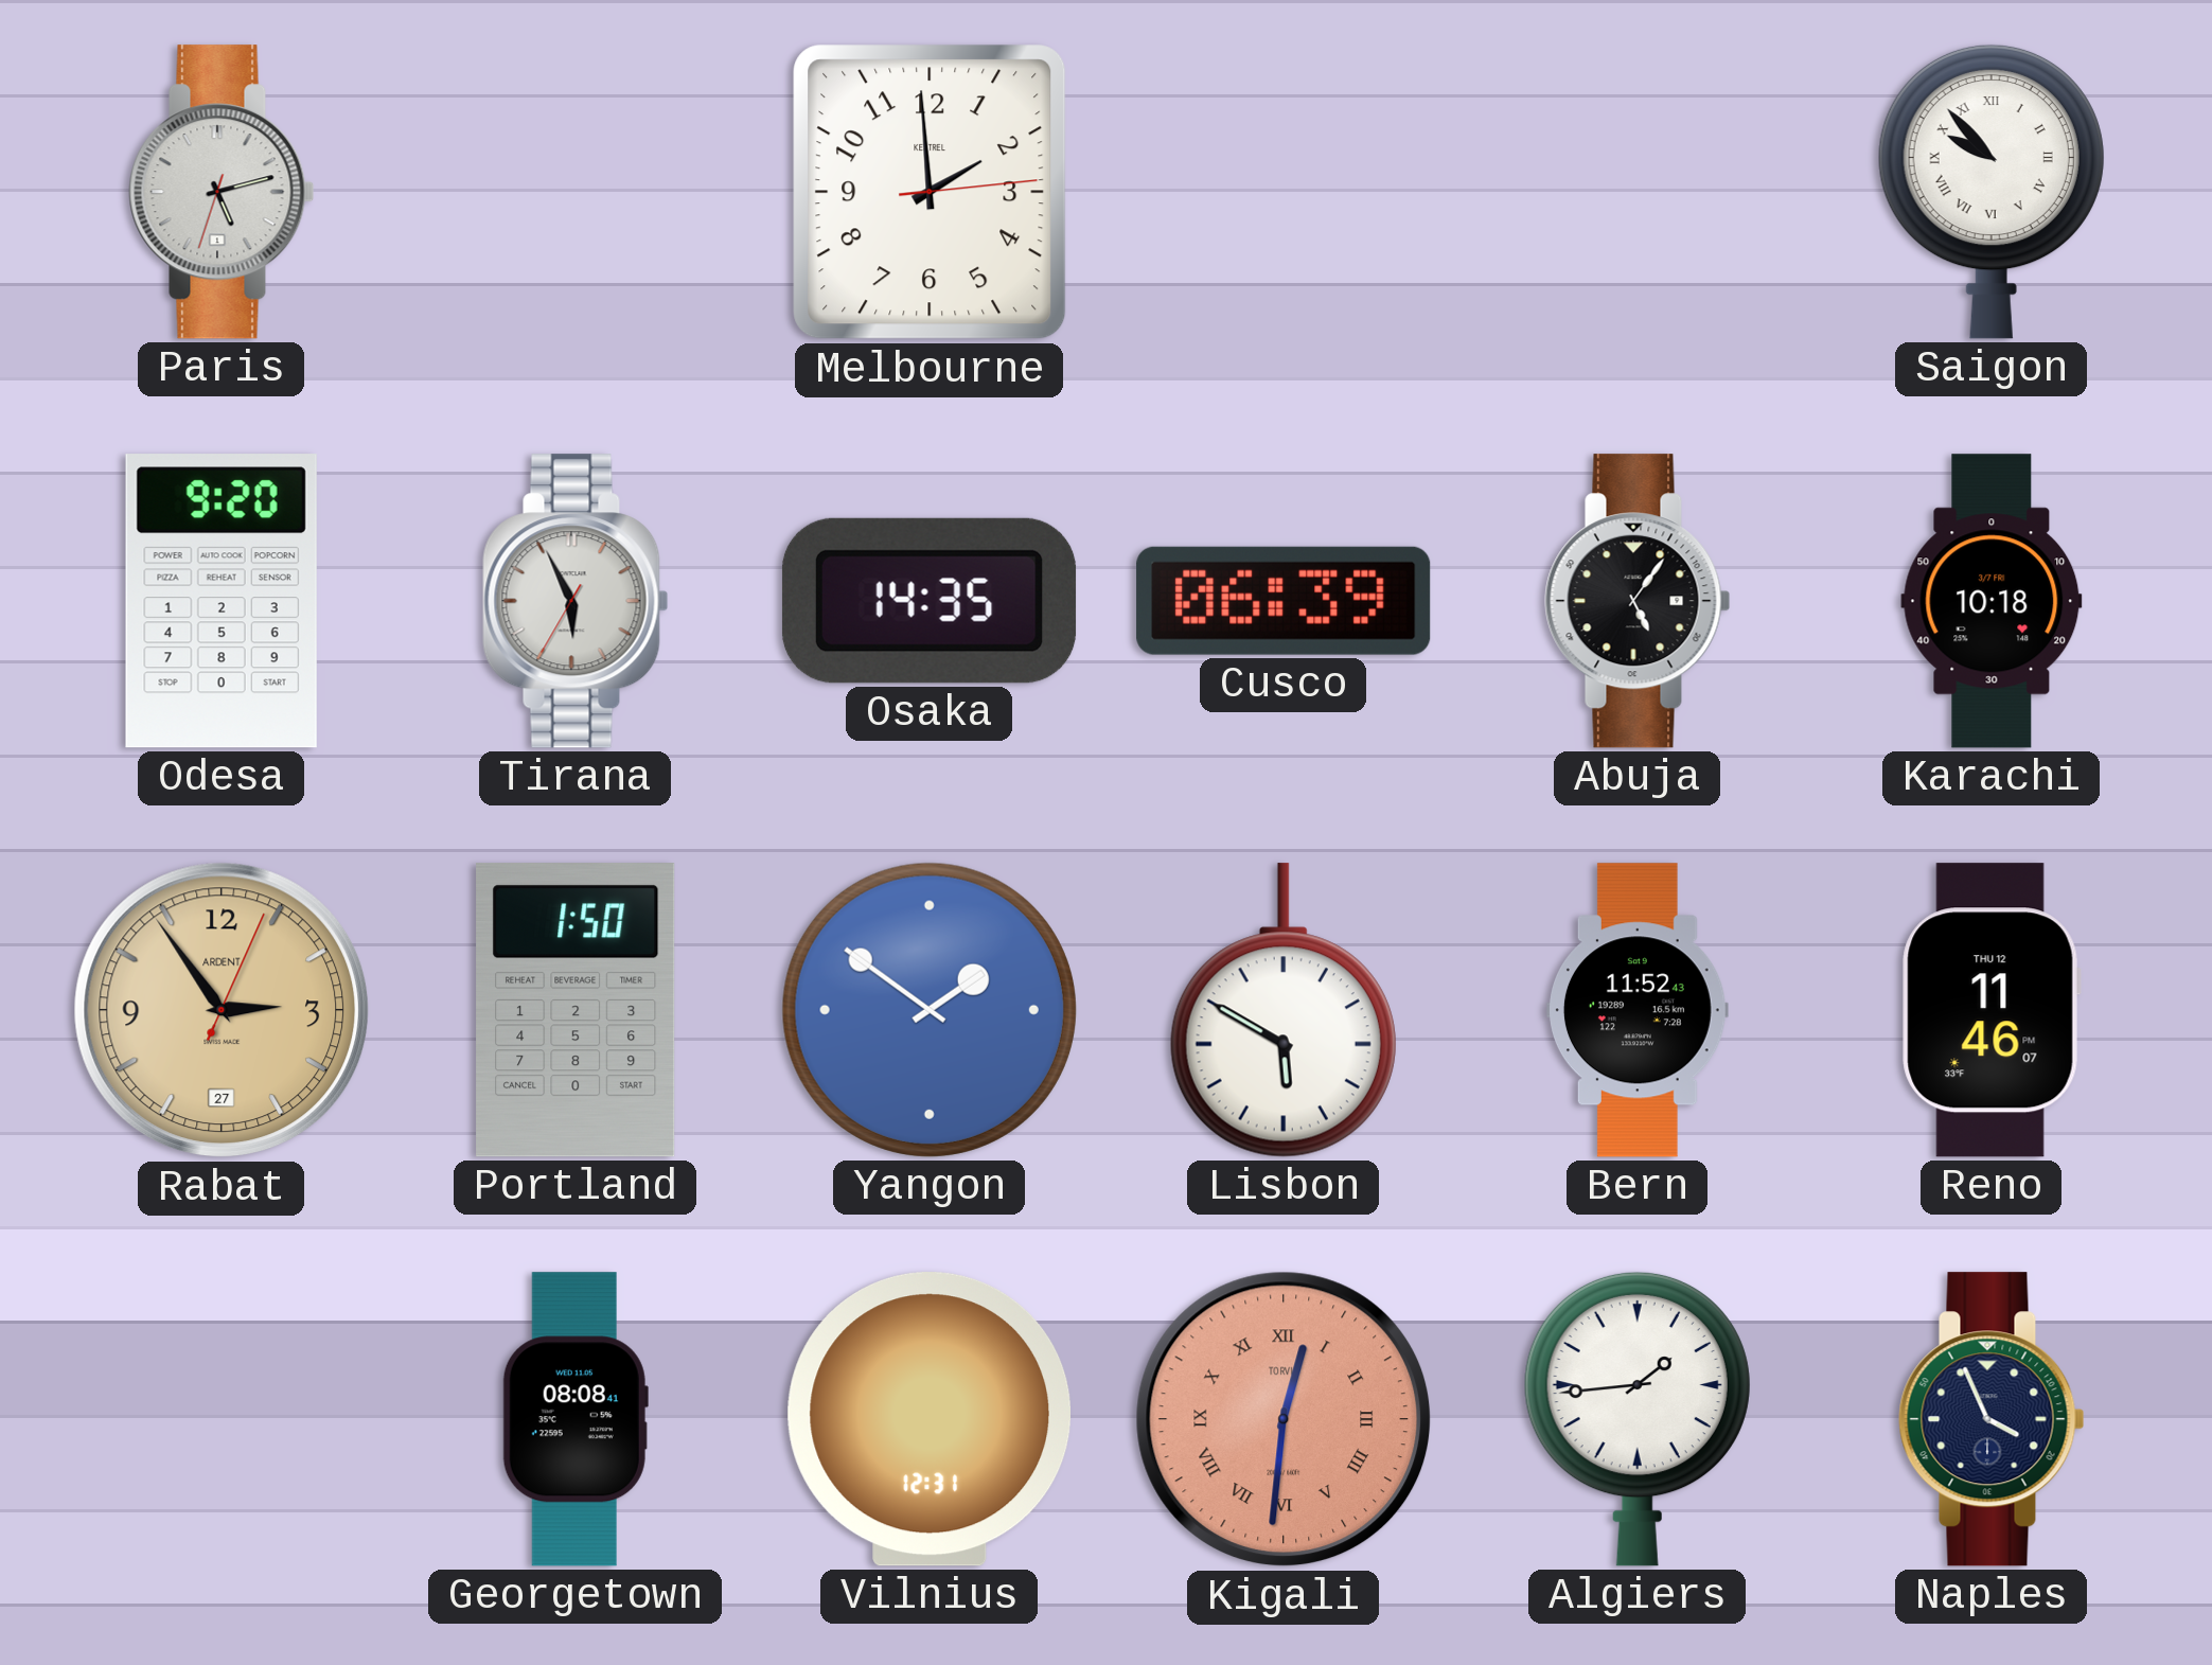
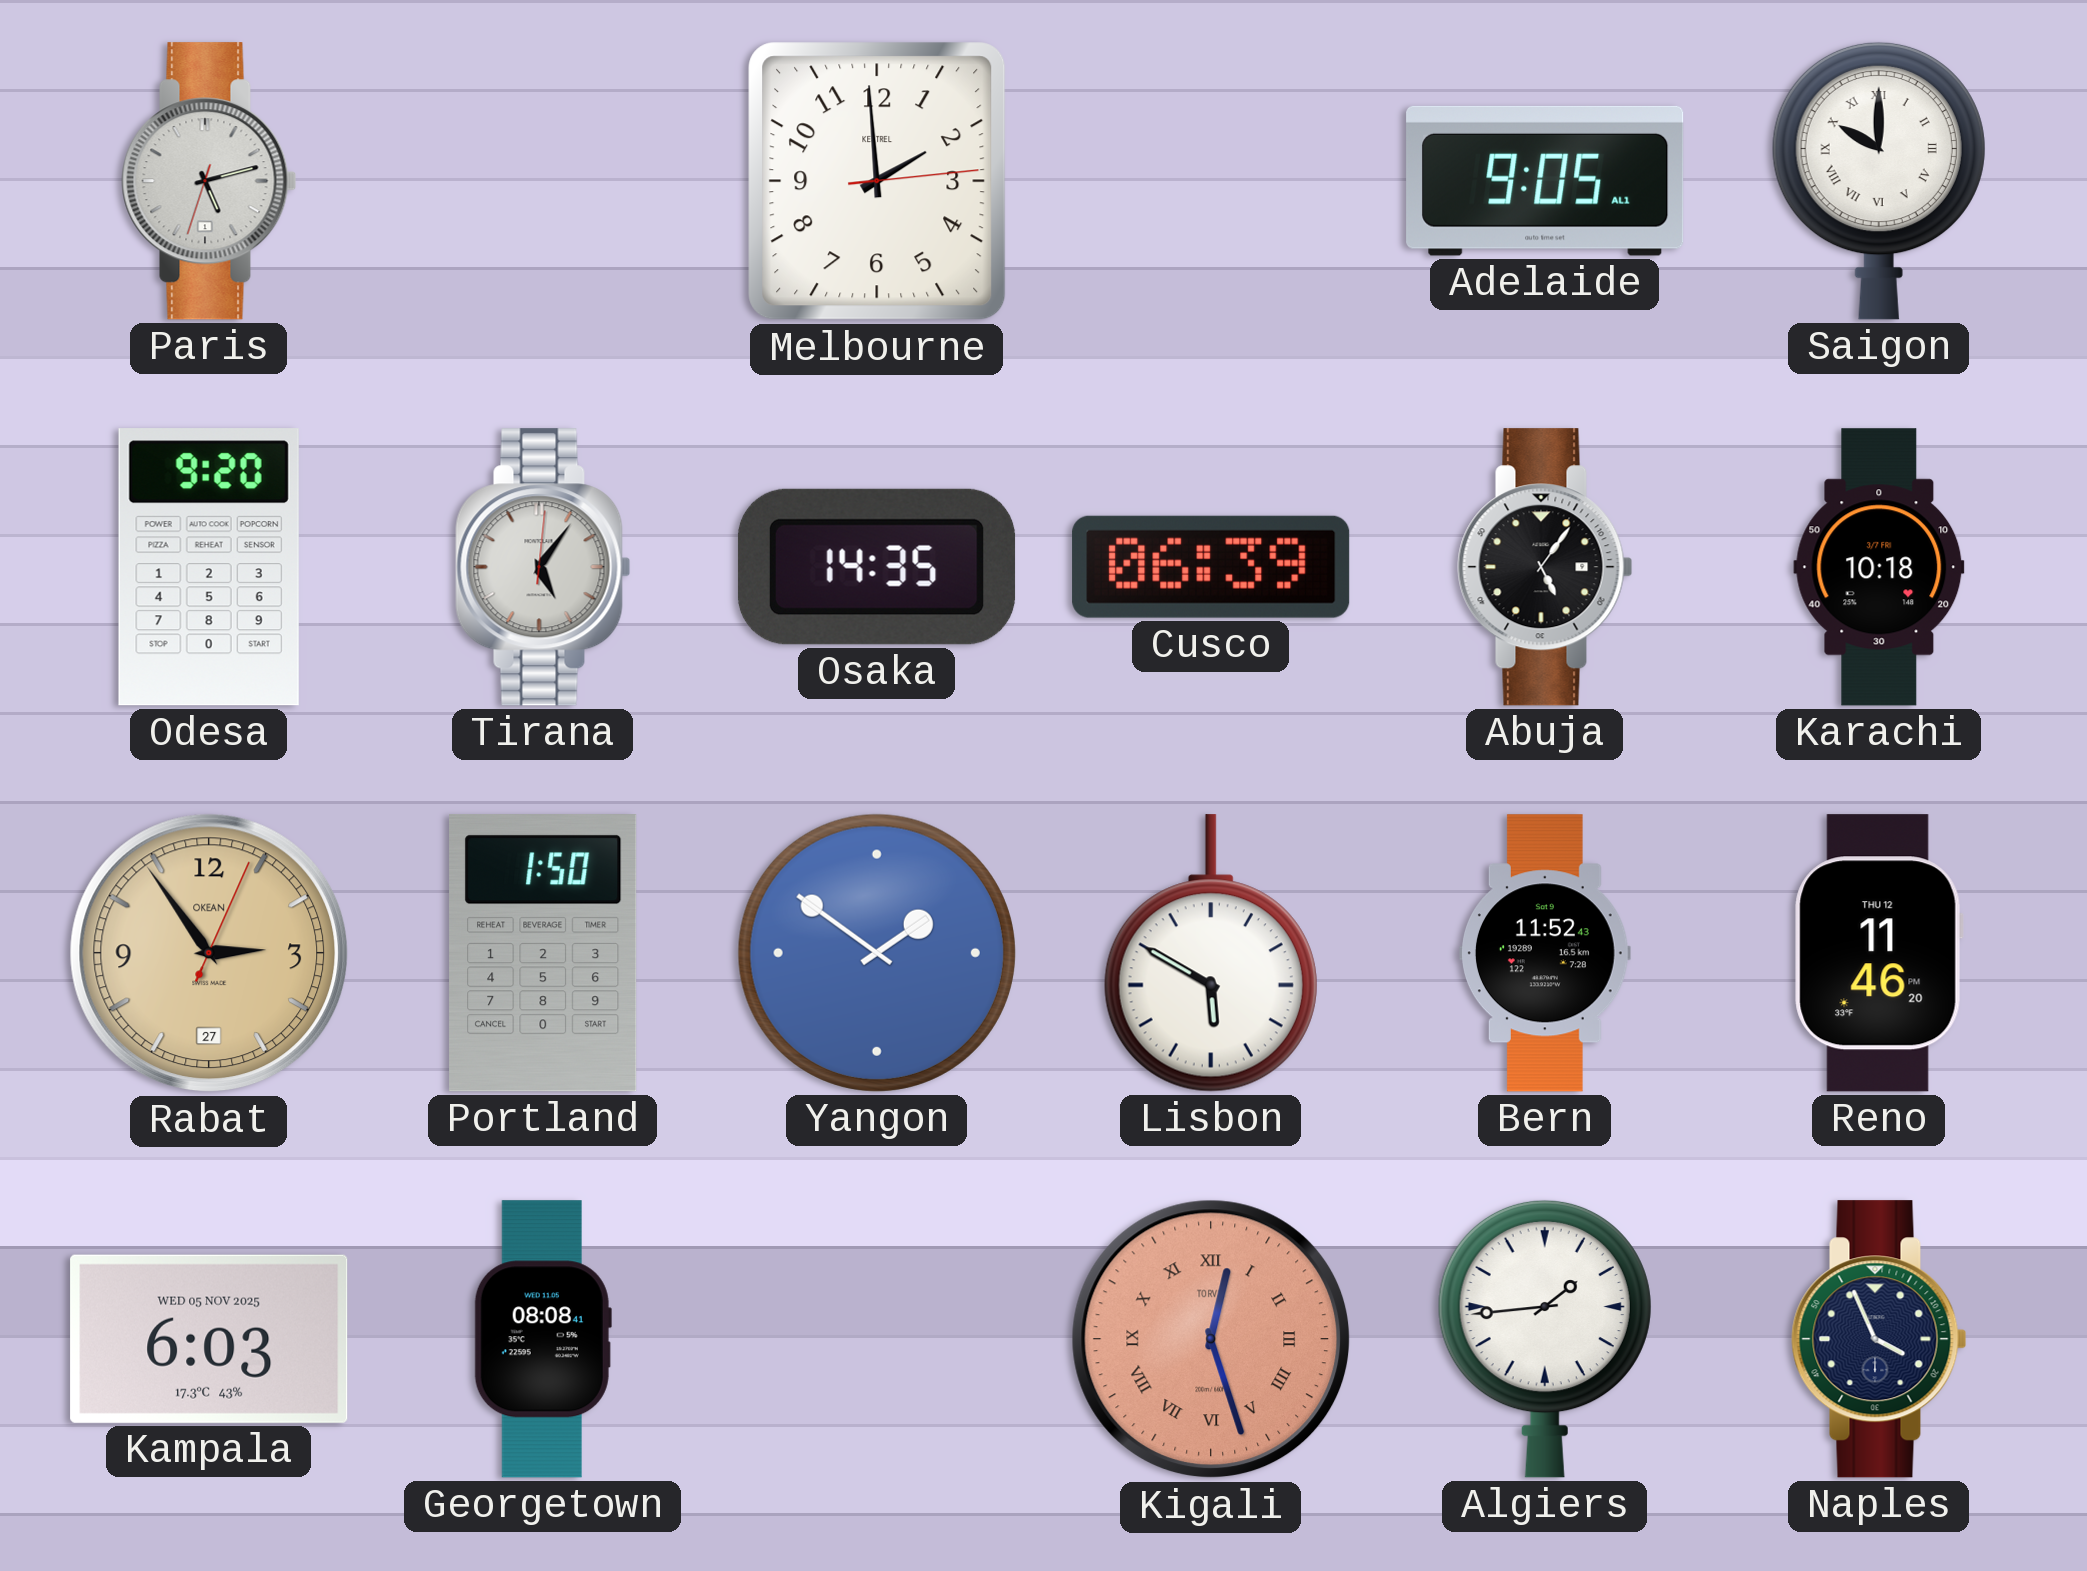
Adelaide: none -> 9:05
Saigon: 9:53 -> 10:00
Tirana: 5:55 -> 5:06
Rabat brand: ARDENT -> OKEAN
Reno: 11:46:07 -> 11:46:20
Kampala: none -> 6:03
Vilnius: 12:31 -> none
Kigali: 12:31 -> 12:27
